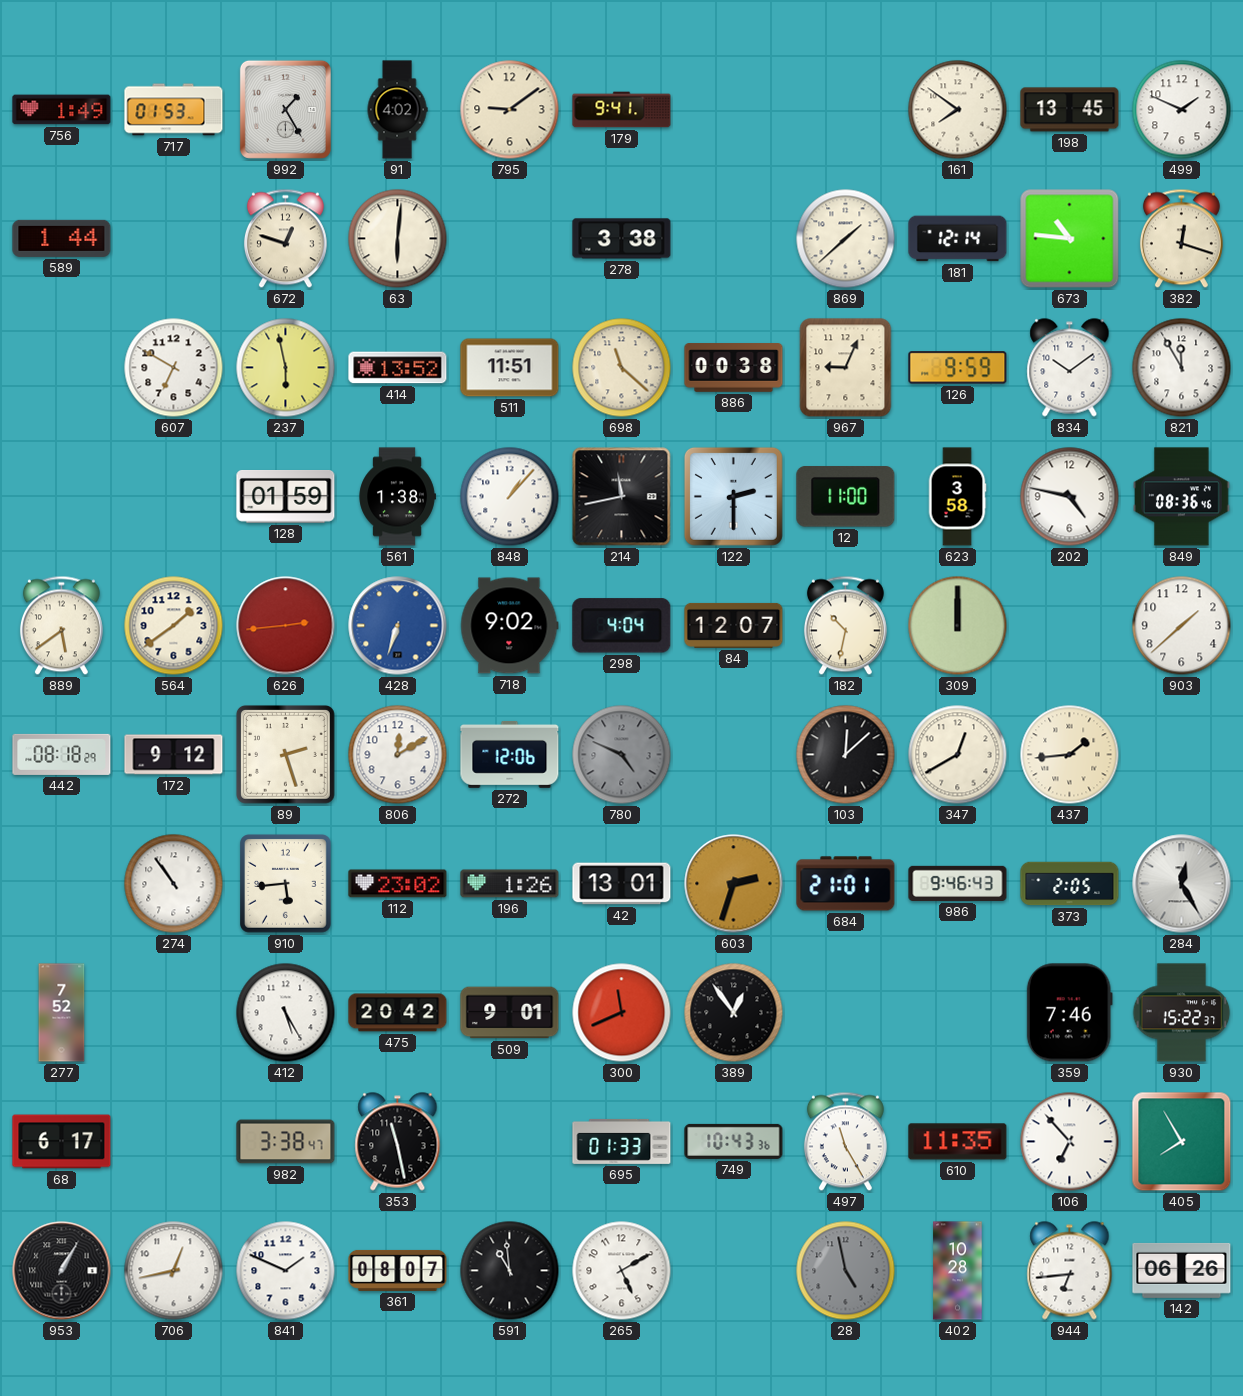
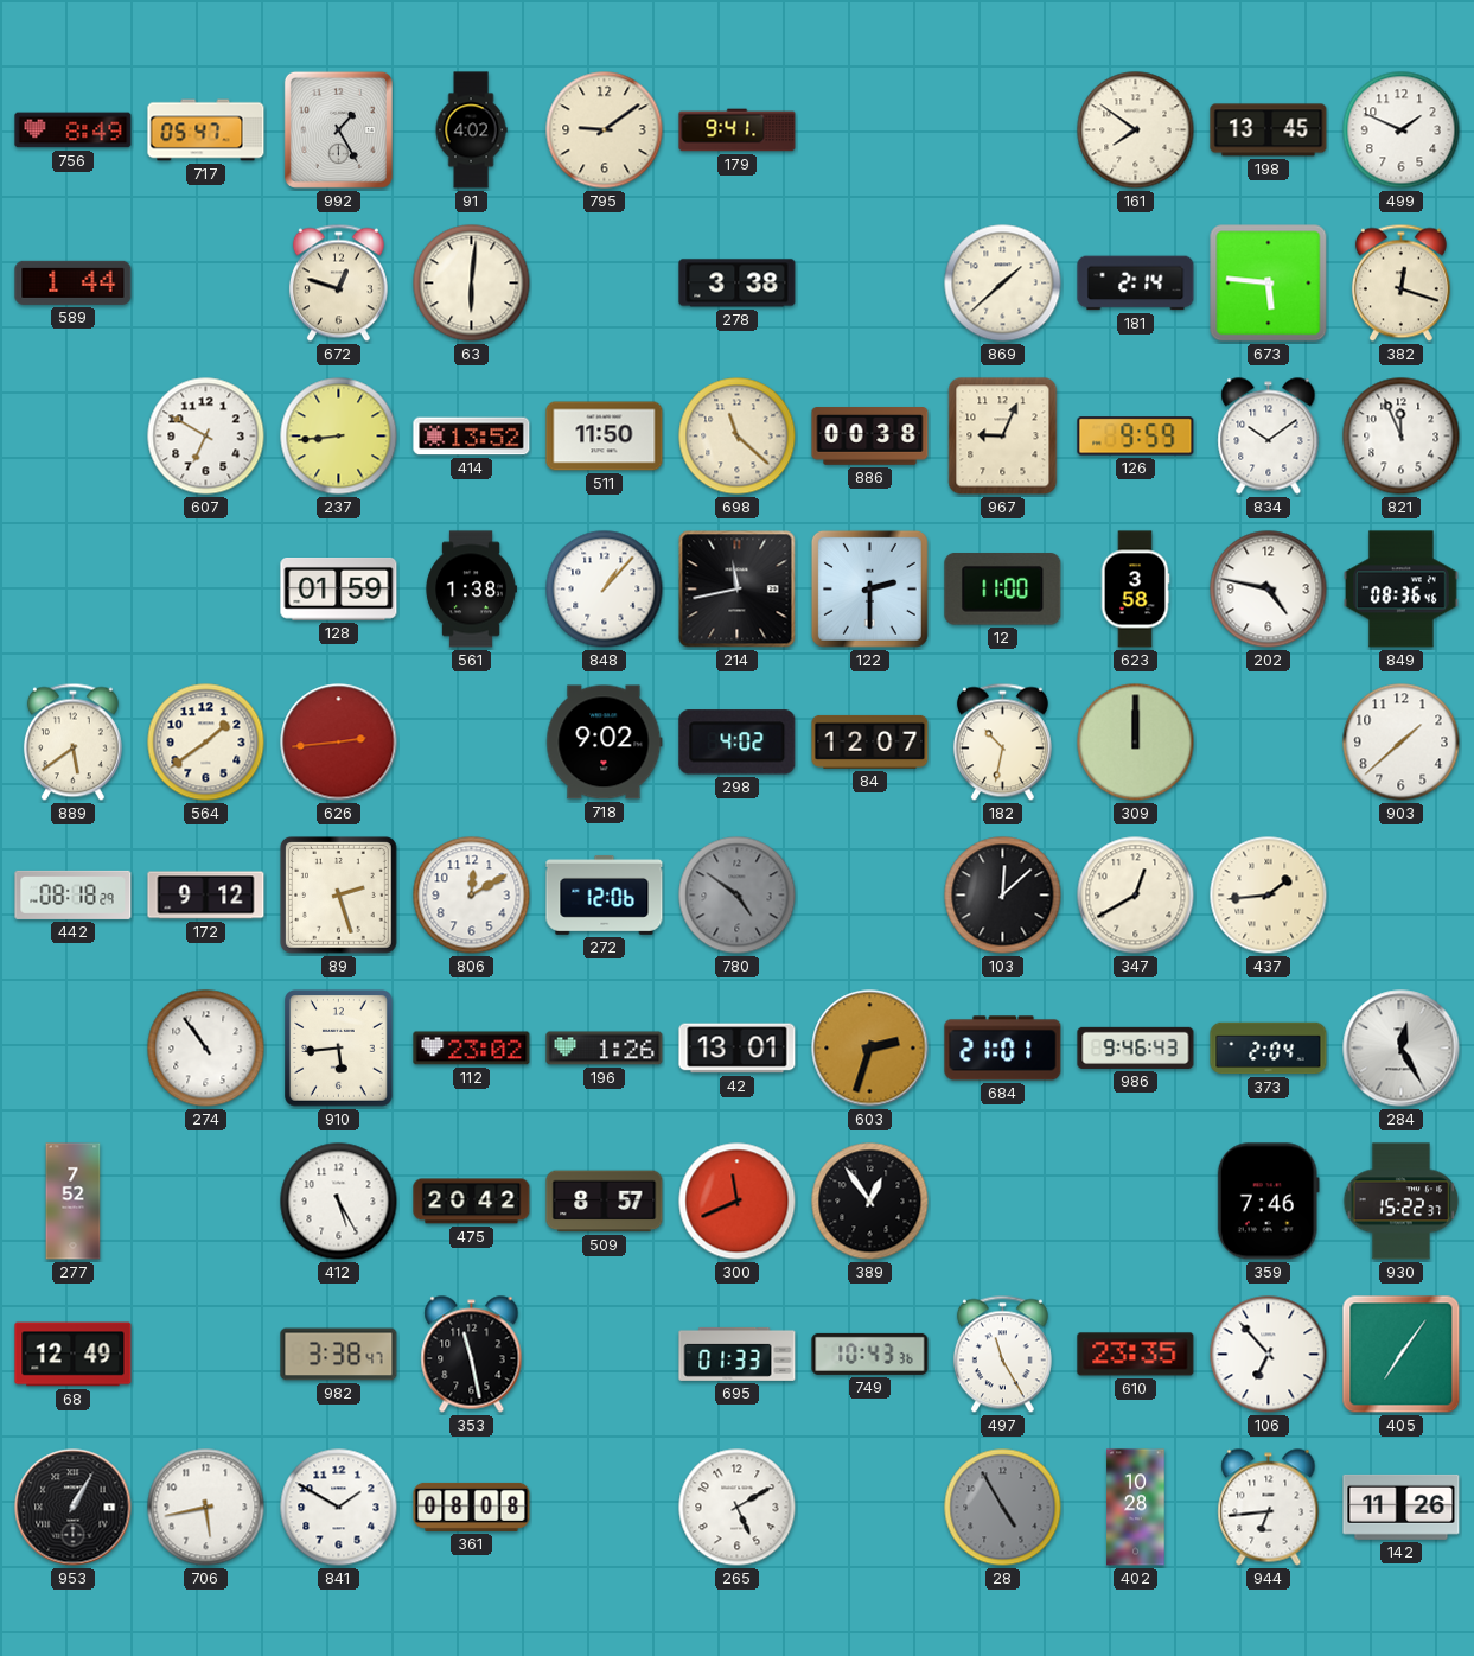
756: 1:49 -> 8:49
717: 01:53 -> 05:47
181: 12:14 -> 2:14
673: 10:46 -> 5:46
237: 5:58 -> 8:44
511: 11:51 -> 11:50
821: 11:55 -> 11:56
428: 6:33 -> none
298: 4:04 -> 4:02
780: 4:49 -> 4:51
373: 2:05 -> 2:04
509: 9:01 -> 8:57
68: 6:17 -> 12:49
610: 11:35 -> 23:35
405: 7:55 -> 7:06
706: 12:43 -> 5:43
841: 1:49 -> 1:50
361: 08:07 -> 08:08
591: 10:59 -> none
28: 4:58 -> 4:55
142: 06:26 -> 11:26
